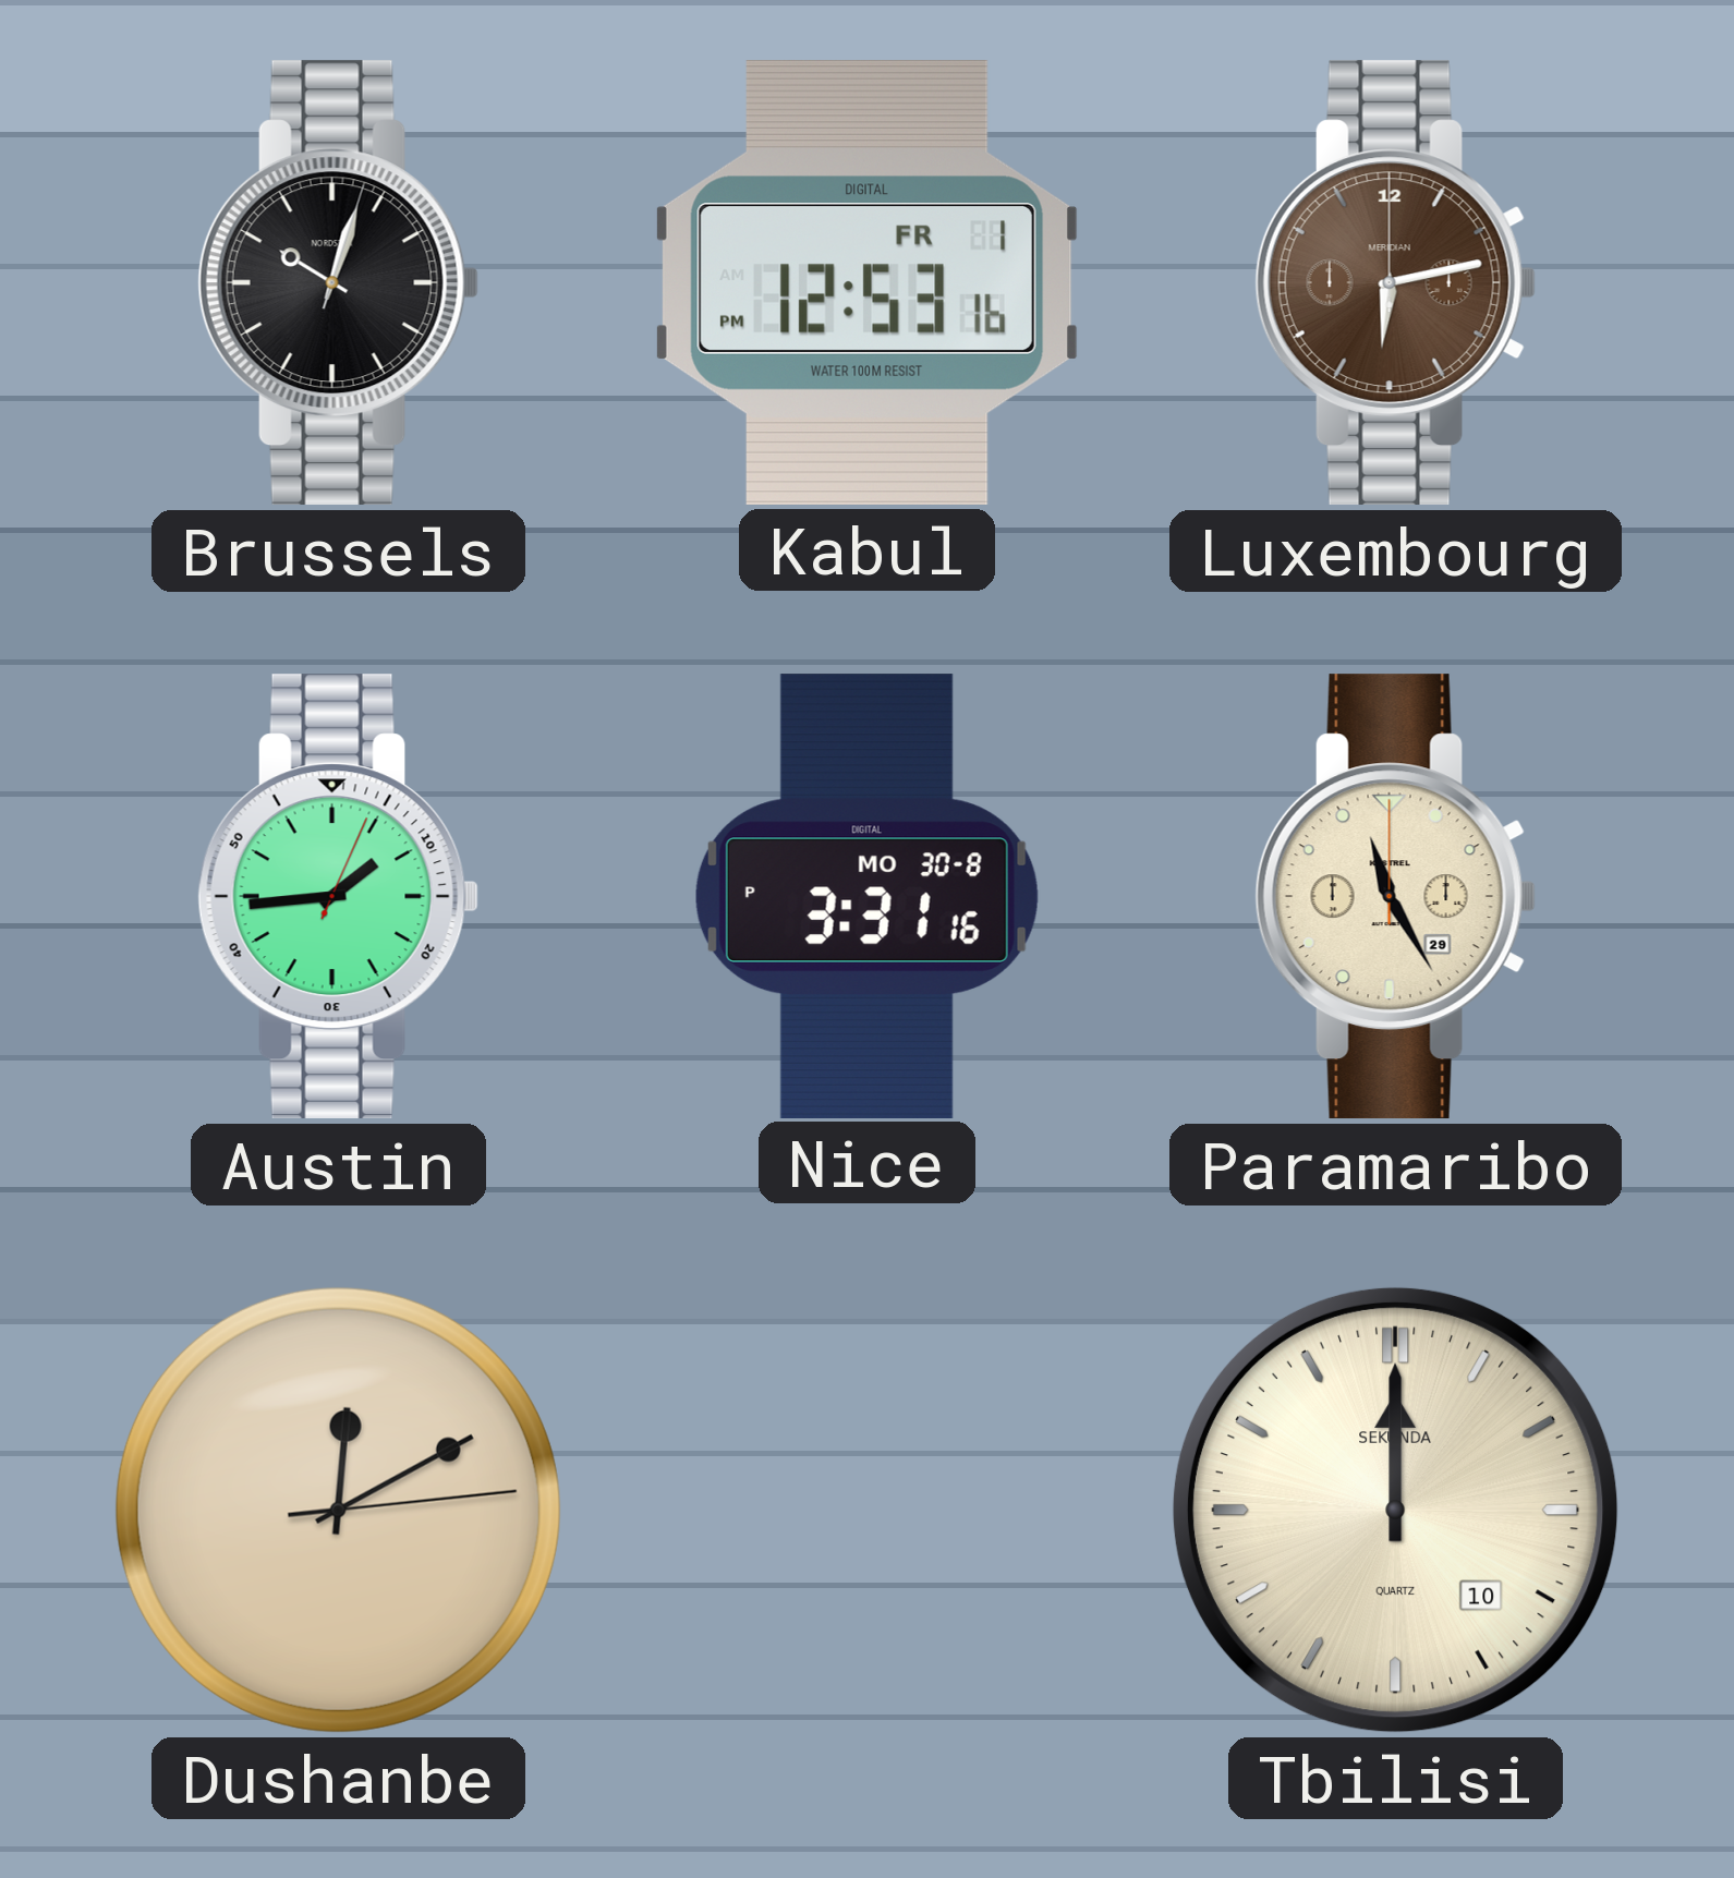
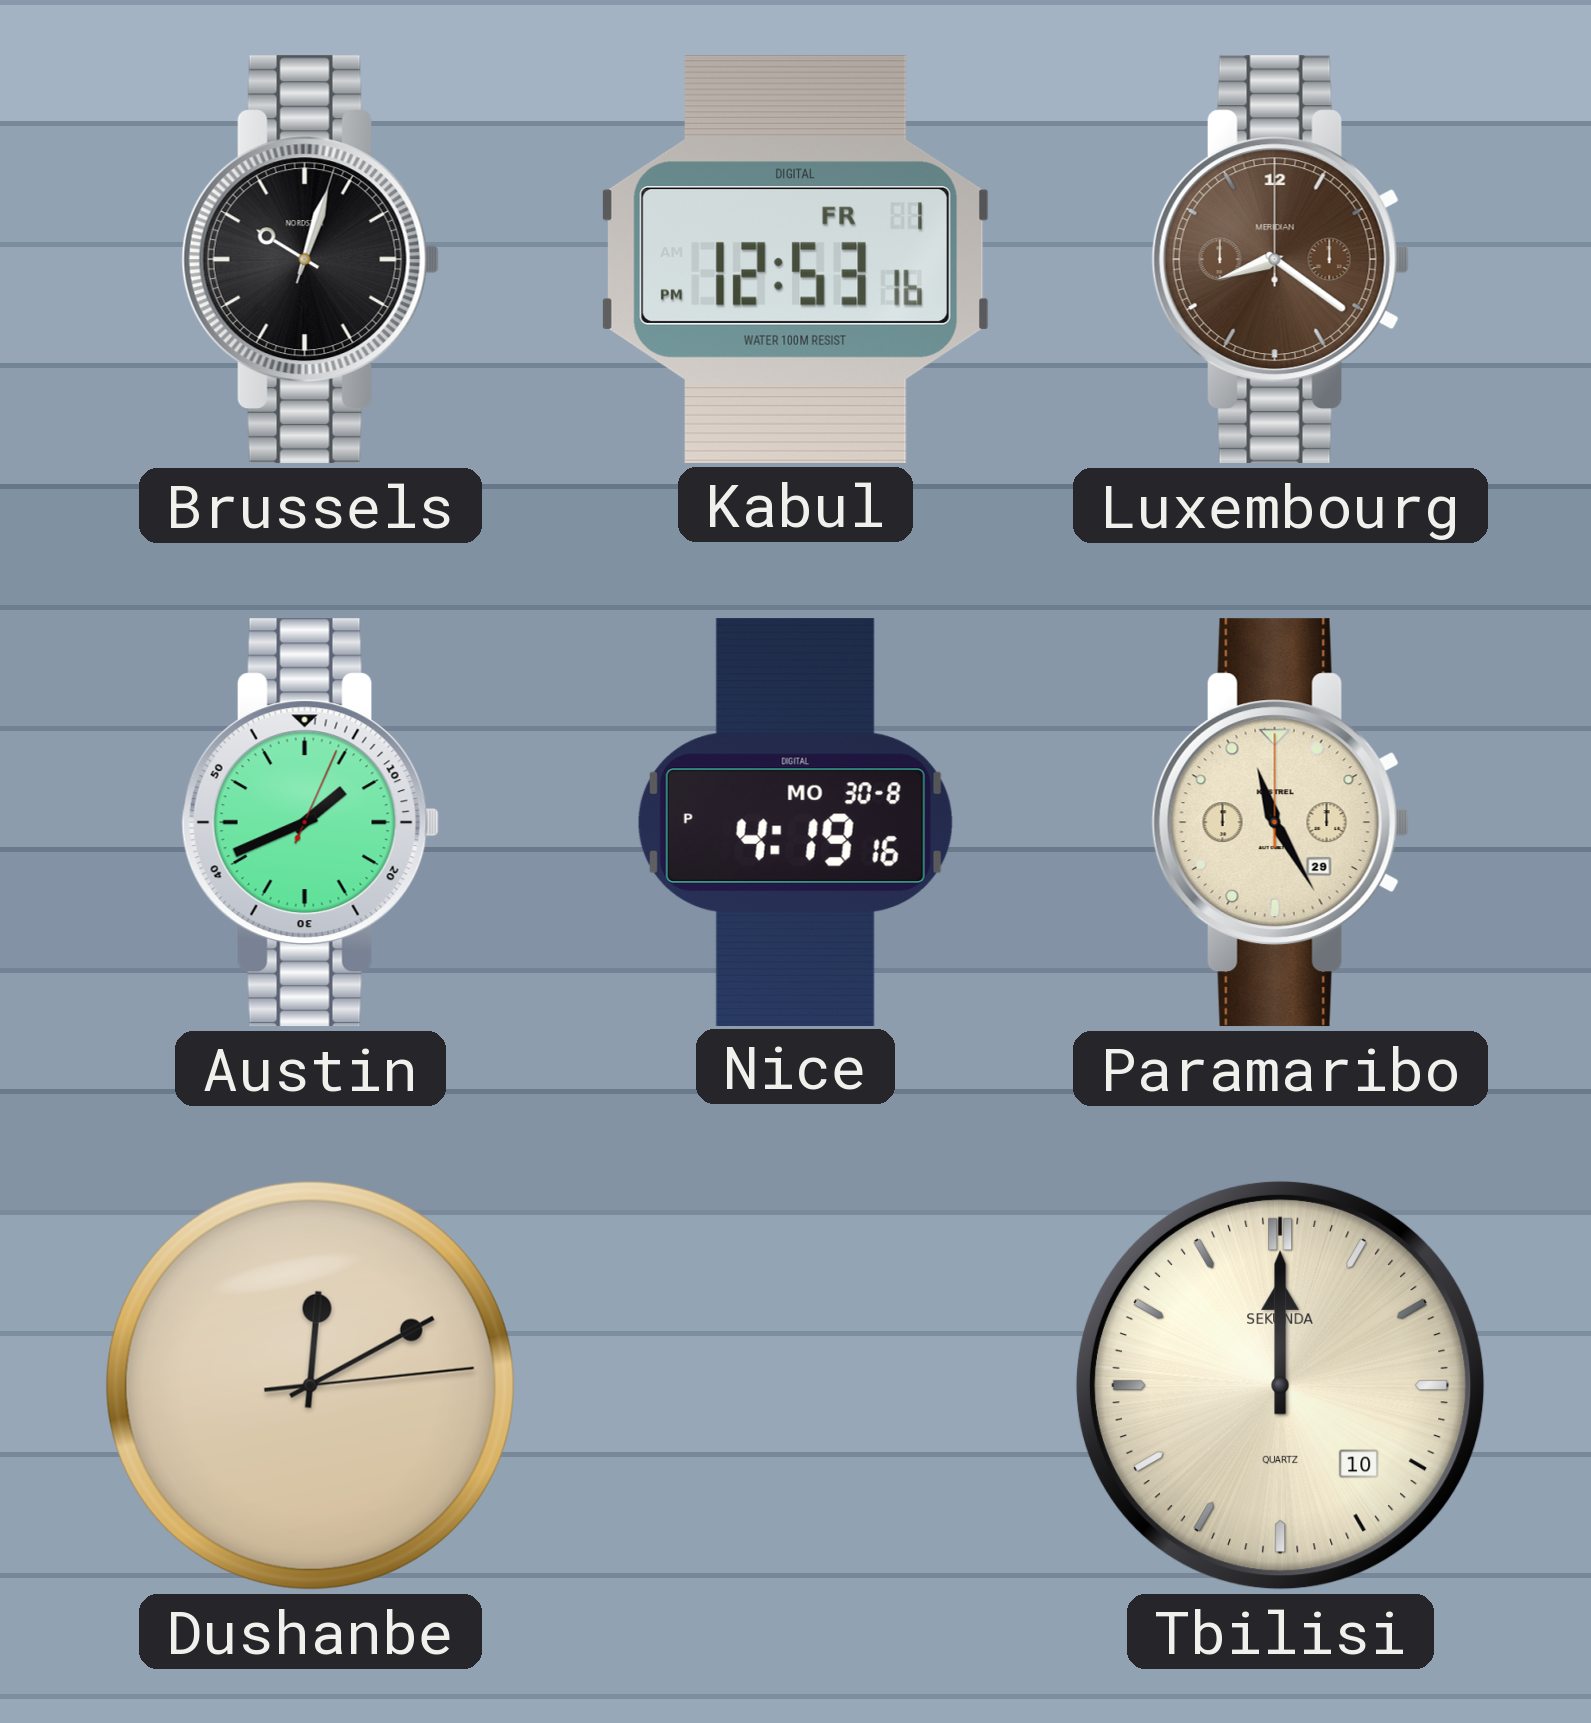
Luxembourg: 6:13 -> 8:21
Austin: 1:44 -> 1:41
Nice: 3:31 -> 4:19
